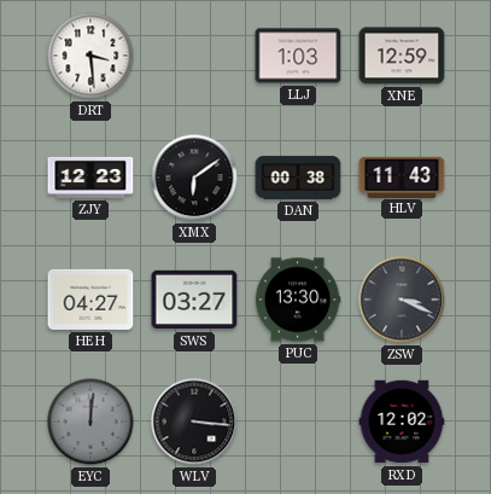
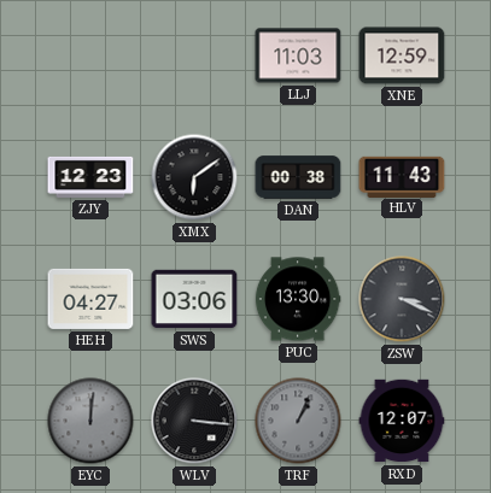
DRT: 3:29 -> none
LLJ: 1:03 -> 11:03
SWS: 03:27 -> 03:06
TRF: none -> 1:04
RXD: 12:02 -> 12:07
